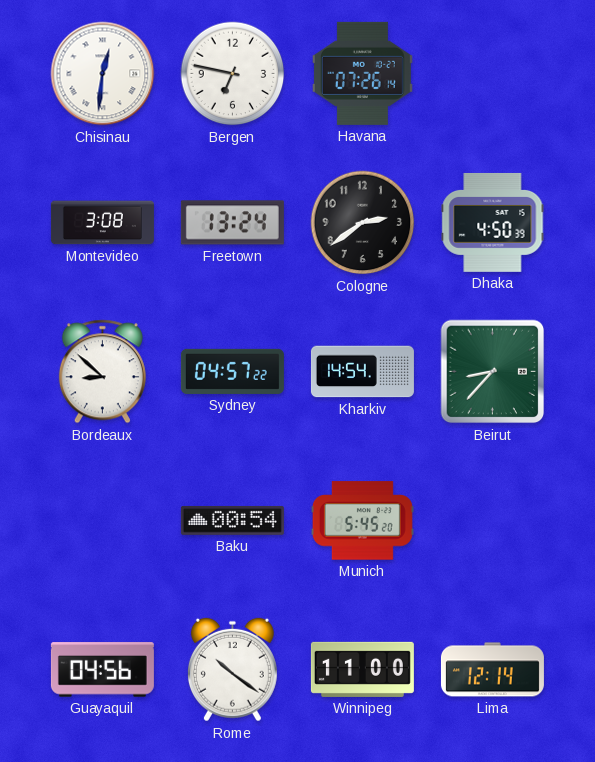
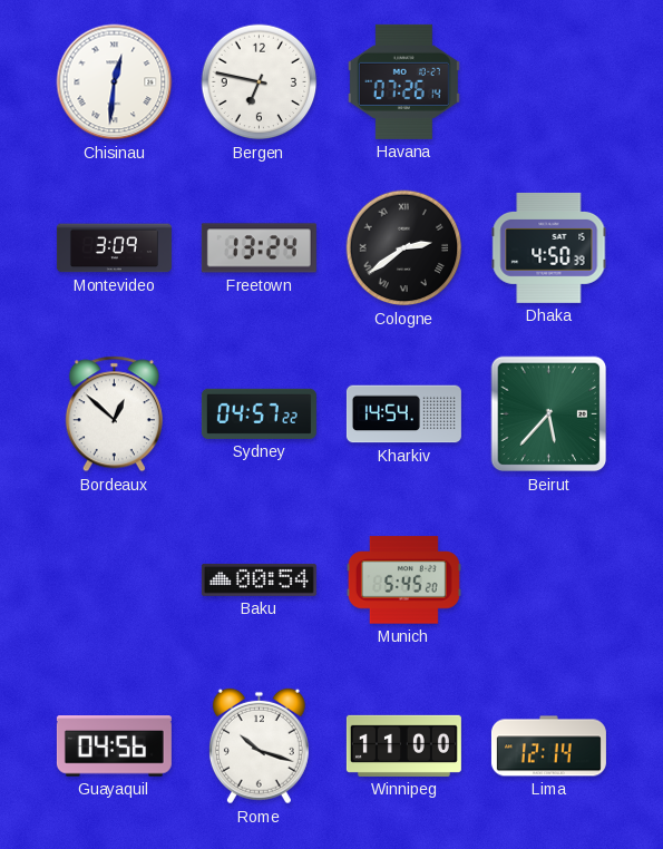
Montevideo: 3:08 -> 3:09
Cologne numerals: Arabic -> Roman
Bordeaux: 8:52 -> 12:52
Beirut: 8:37 -> 5:37
Rome: 10:21 -> 10:18
